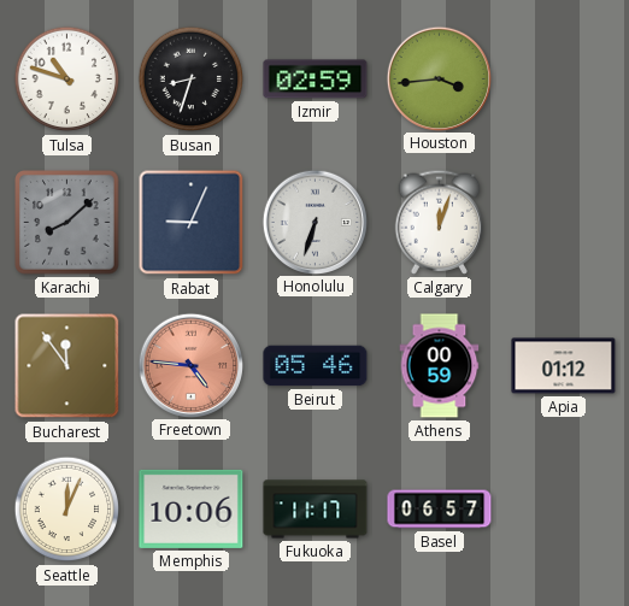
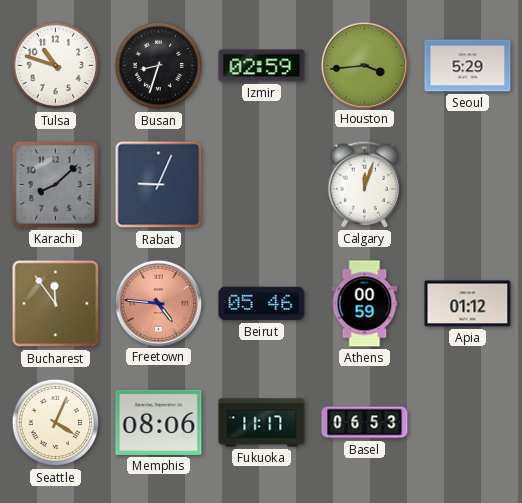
Seoul: none -> 5:29
Honolulu: 6:33 -> none
Seattle: 12:04 -> 4:04
Memphis: 10:06 -> 08:06
Basel: 06:57 -> 06:53
